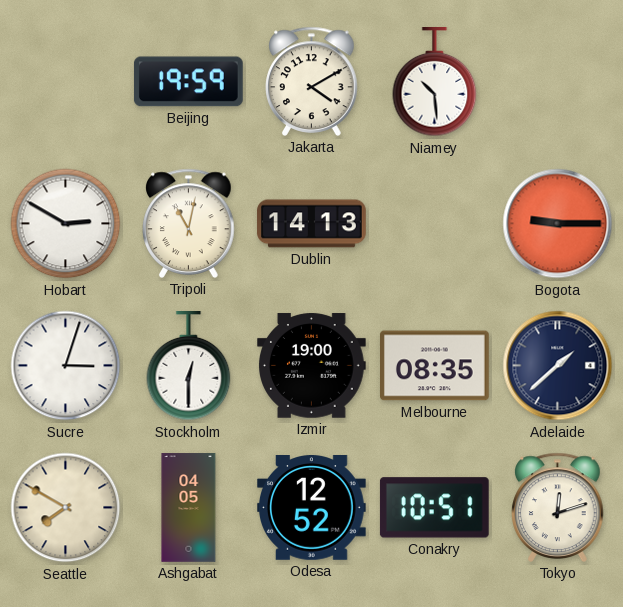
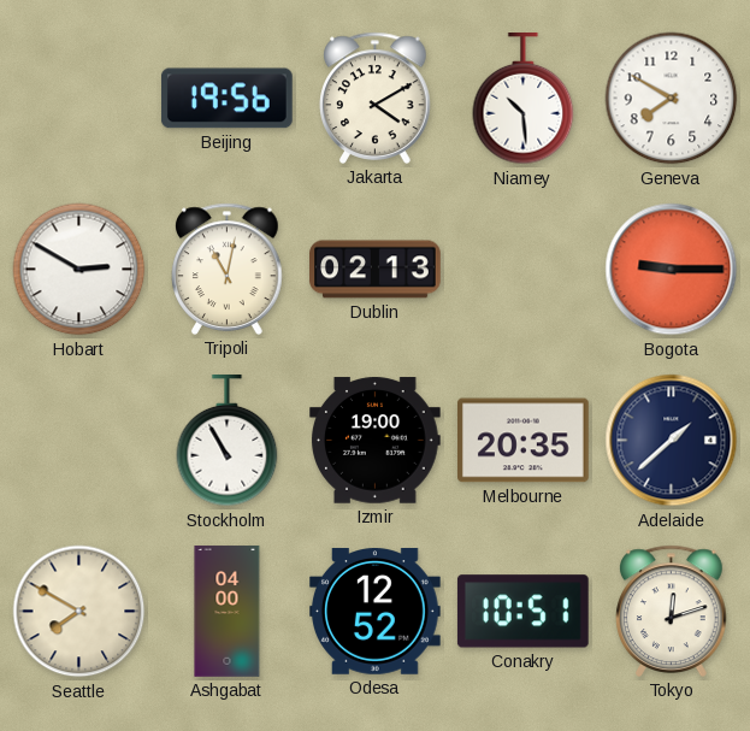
Beijing: 19:59 -> 19:56
Geneva: none -> 7:50
Dublin: 14:13 -> 02:13
Sucre: 3:03 -> none
Stockholm: 12:30 -> 10:55
Melbourne: 08:35 -> 20:35
Ashgabat: 04:05 -> 04:00
